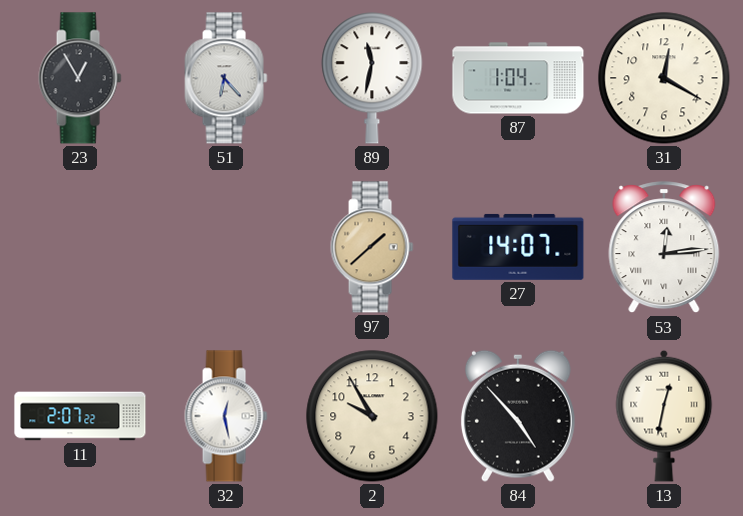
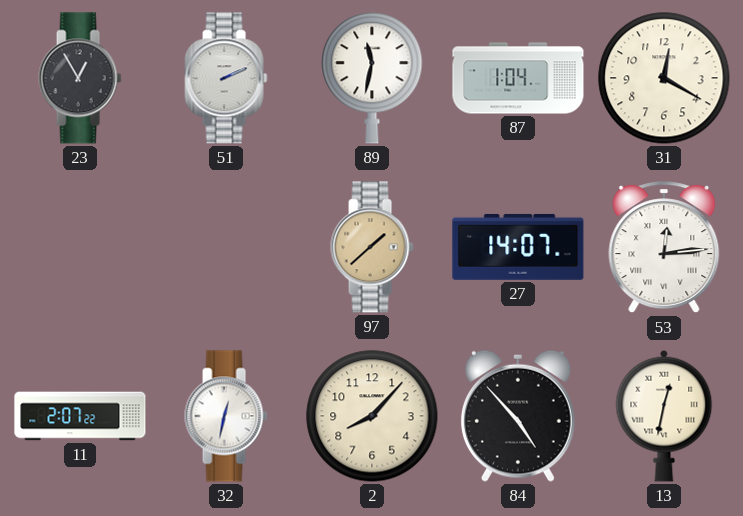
51: 6:23 -> 2:11
32: 12:28 -> 12:32
2: 9:55 -> 8:07
